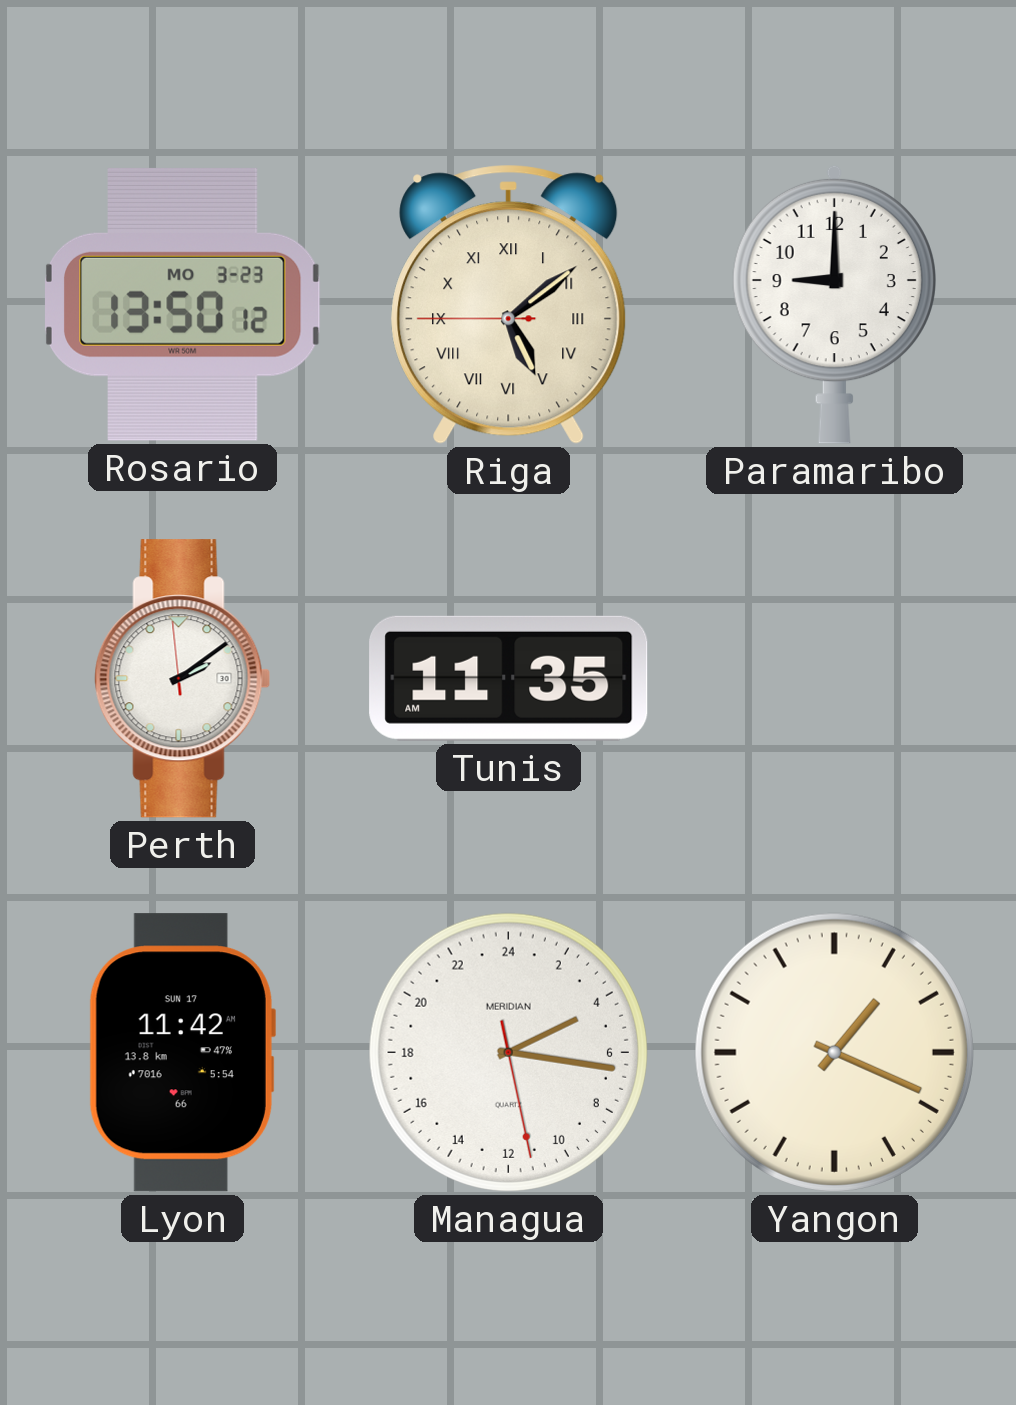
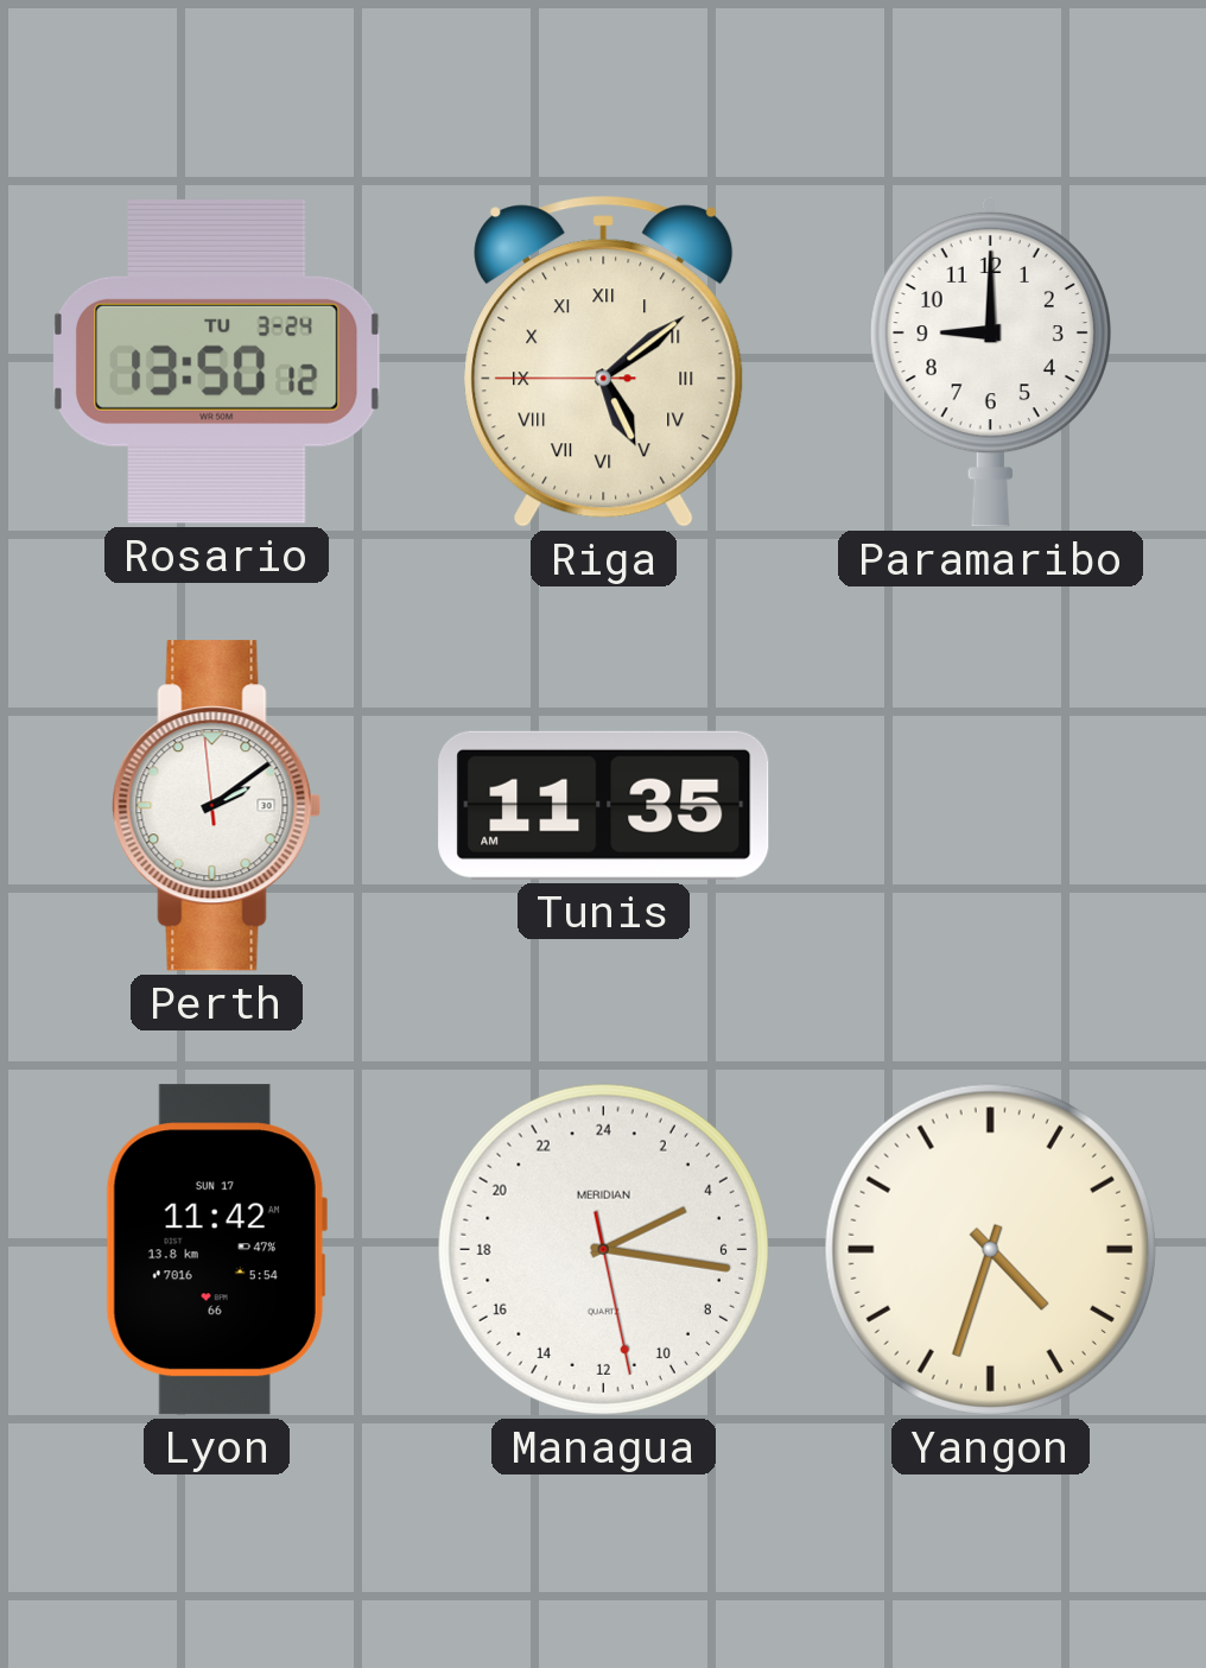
Rosario date: MO 3-23 -> TU 3-24
Yangon: 1:19 -> 4:33
